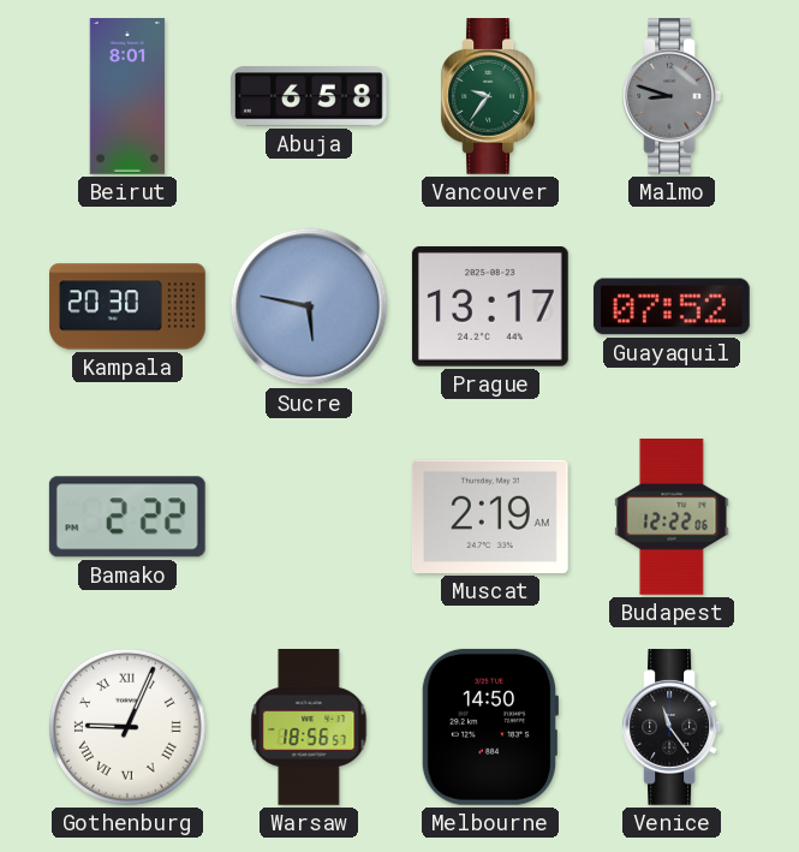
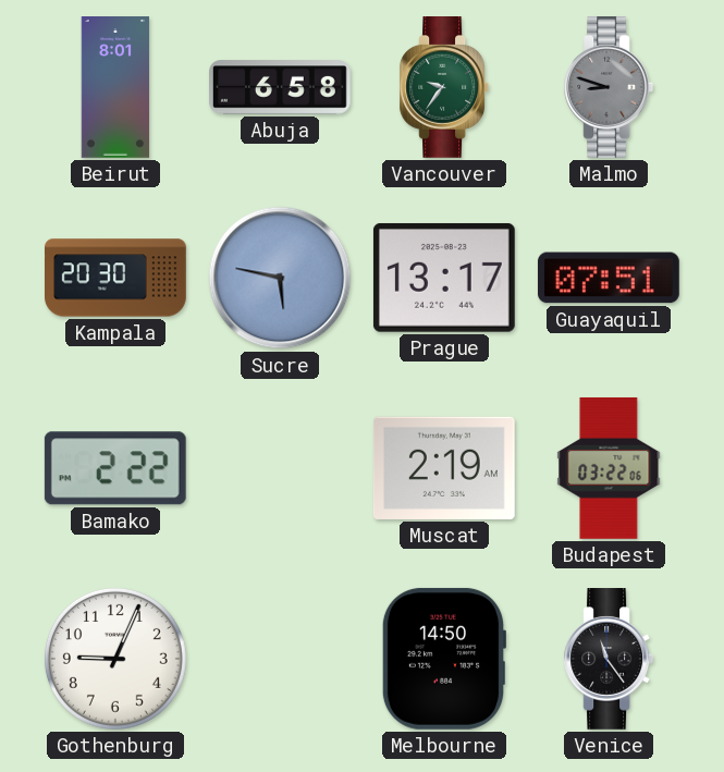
Guayaquil: 07:52 -> 07:51
Budapest: 12:22 -> 03:22
Gothenburg numerals: Roman -> Arabic
Warsaw: 18:56 -> none
